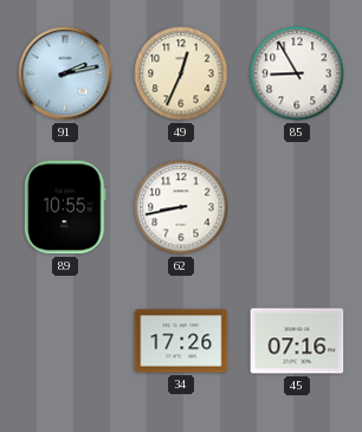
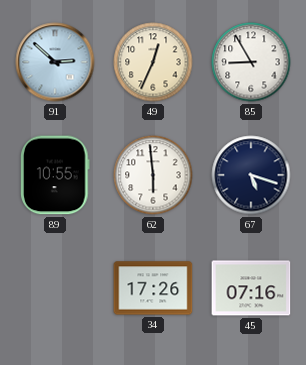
91: 2:13 -> 2:52
62: 8:43 -> 5:59
67: none -> 5:18
